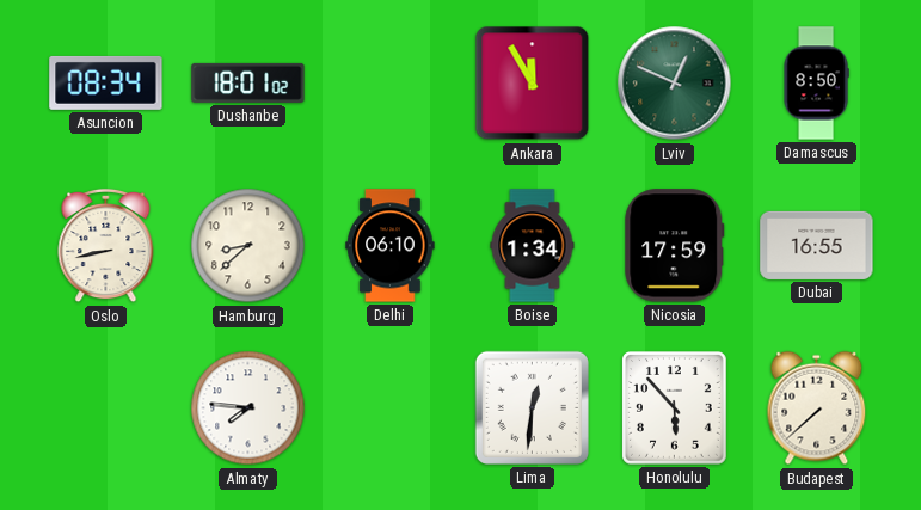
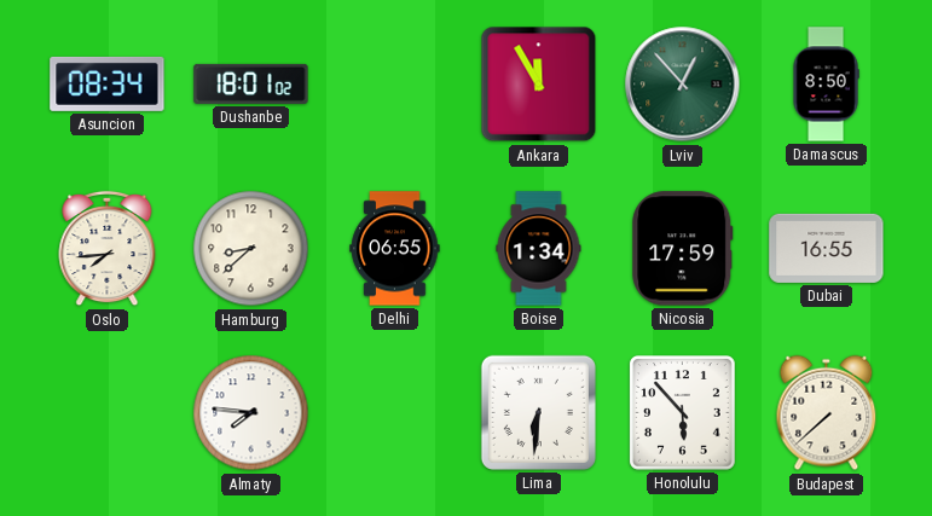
Lviv: 12:49 -> 12:53
Oslo: 8:43 -> 7:44
Delhi: 06:10 -> 06:55
Lima: 12:31 -> 6:31
